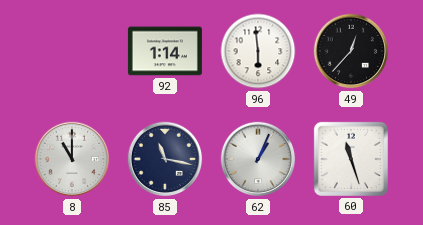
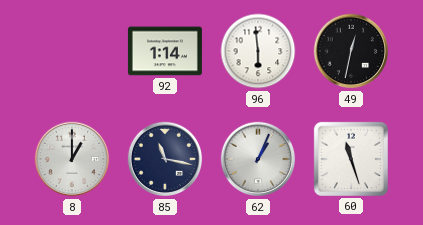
49: 12:37 -> 12:32
8: 11:00 -> 1:00
